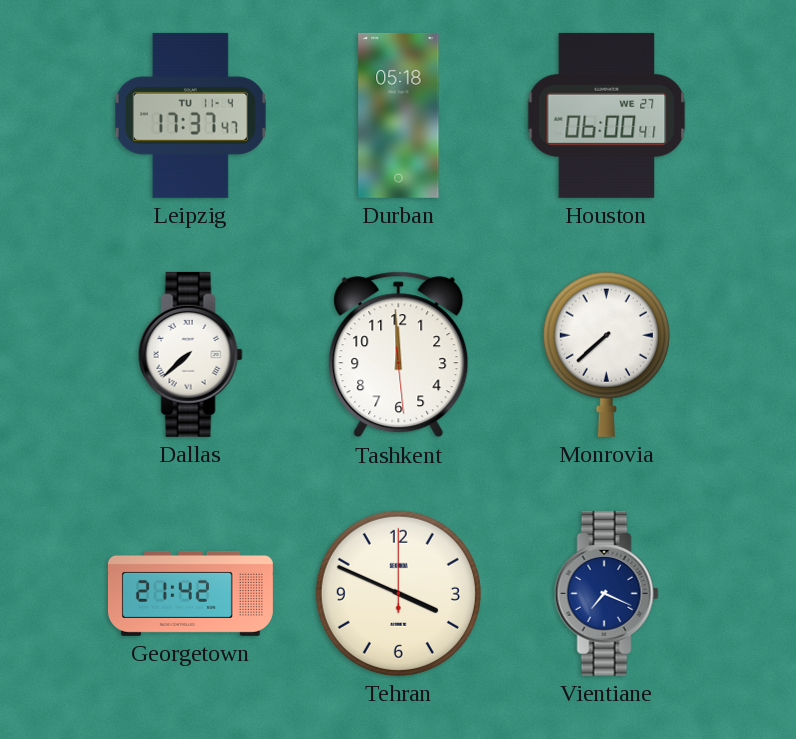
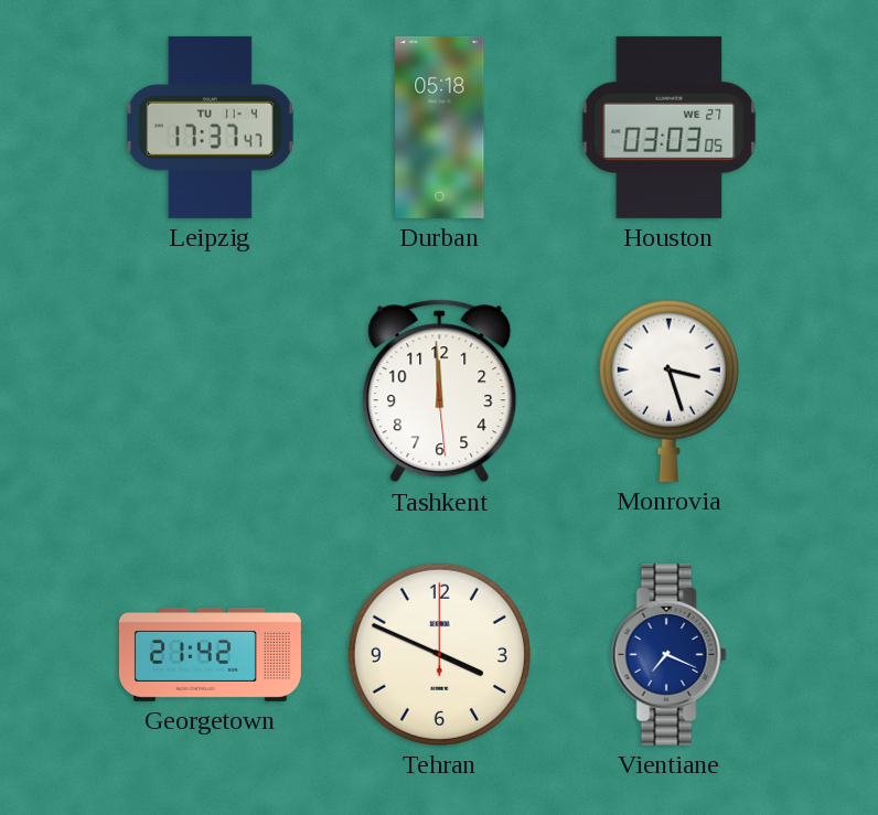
Houston: 06:00 -> 03:03
Dallas: 7:38 -> none
Monrovia: 7:38 -> 3:27
